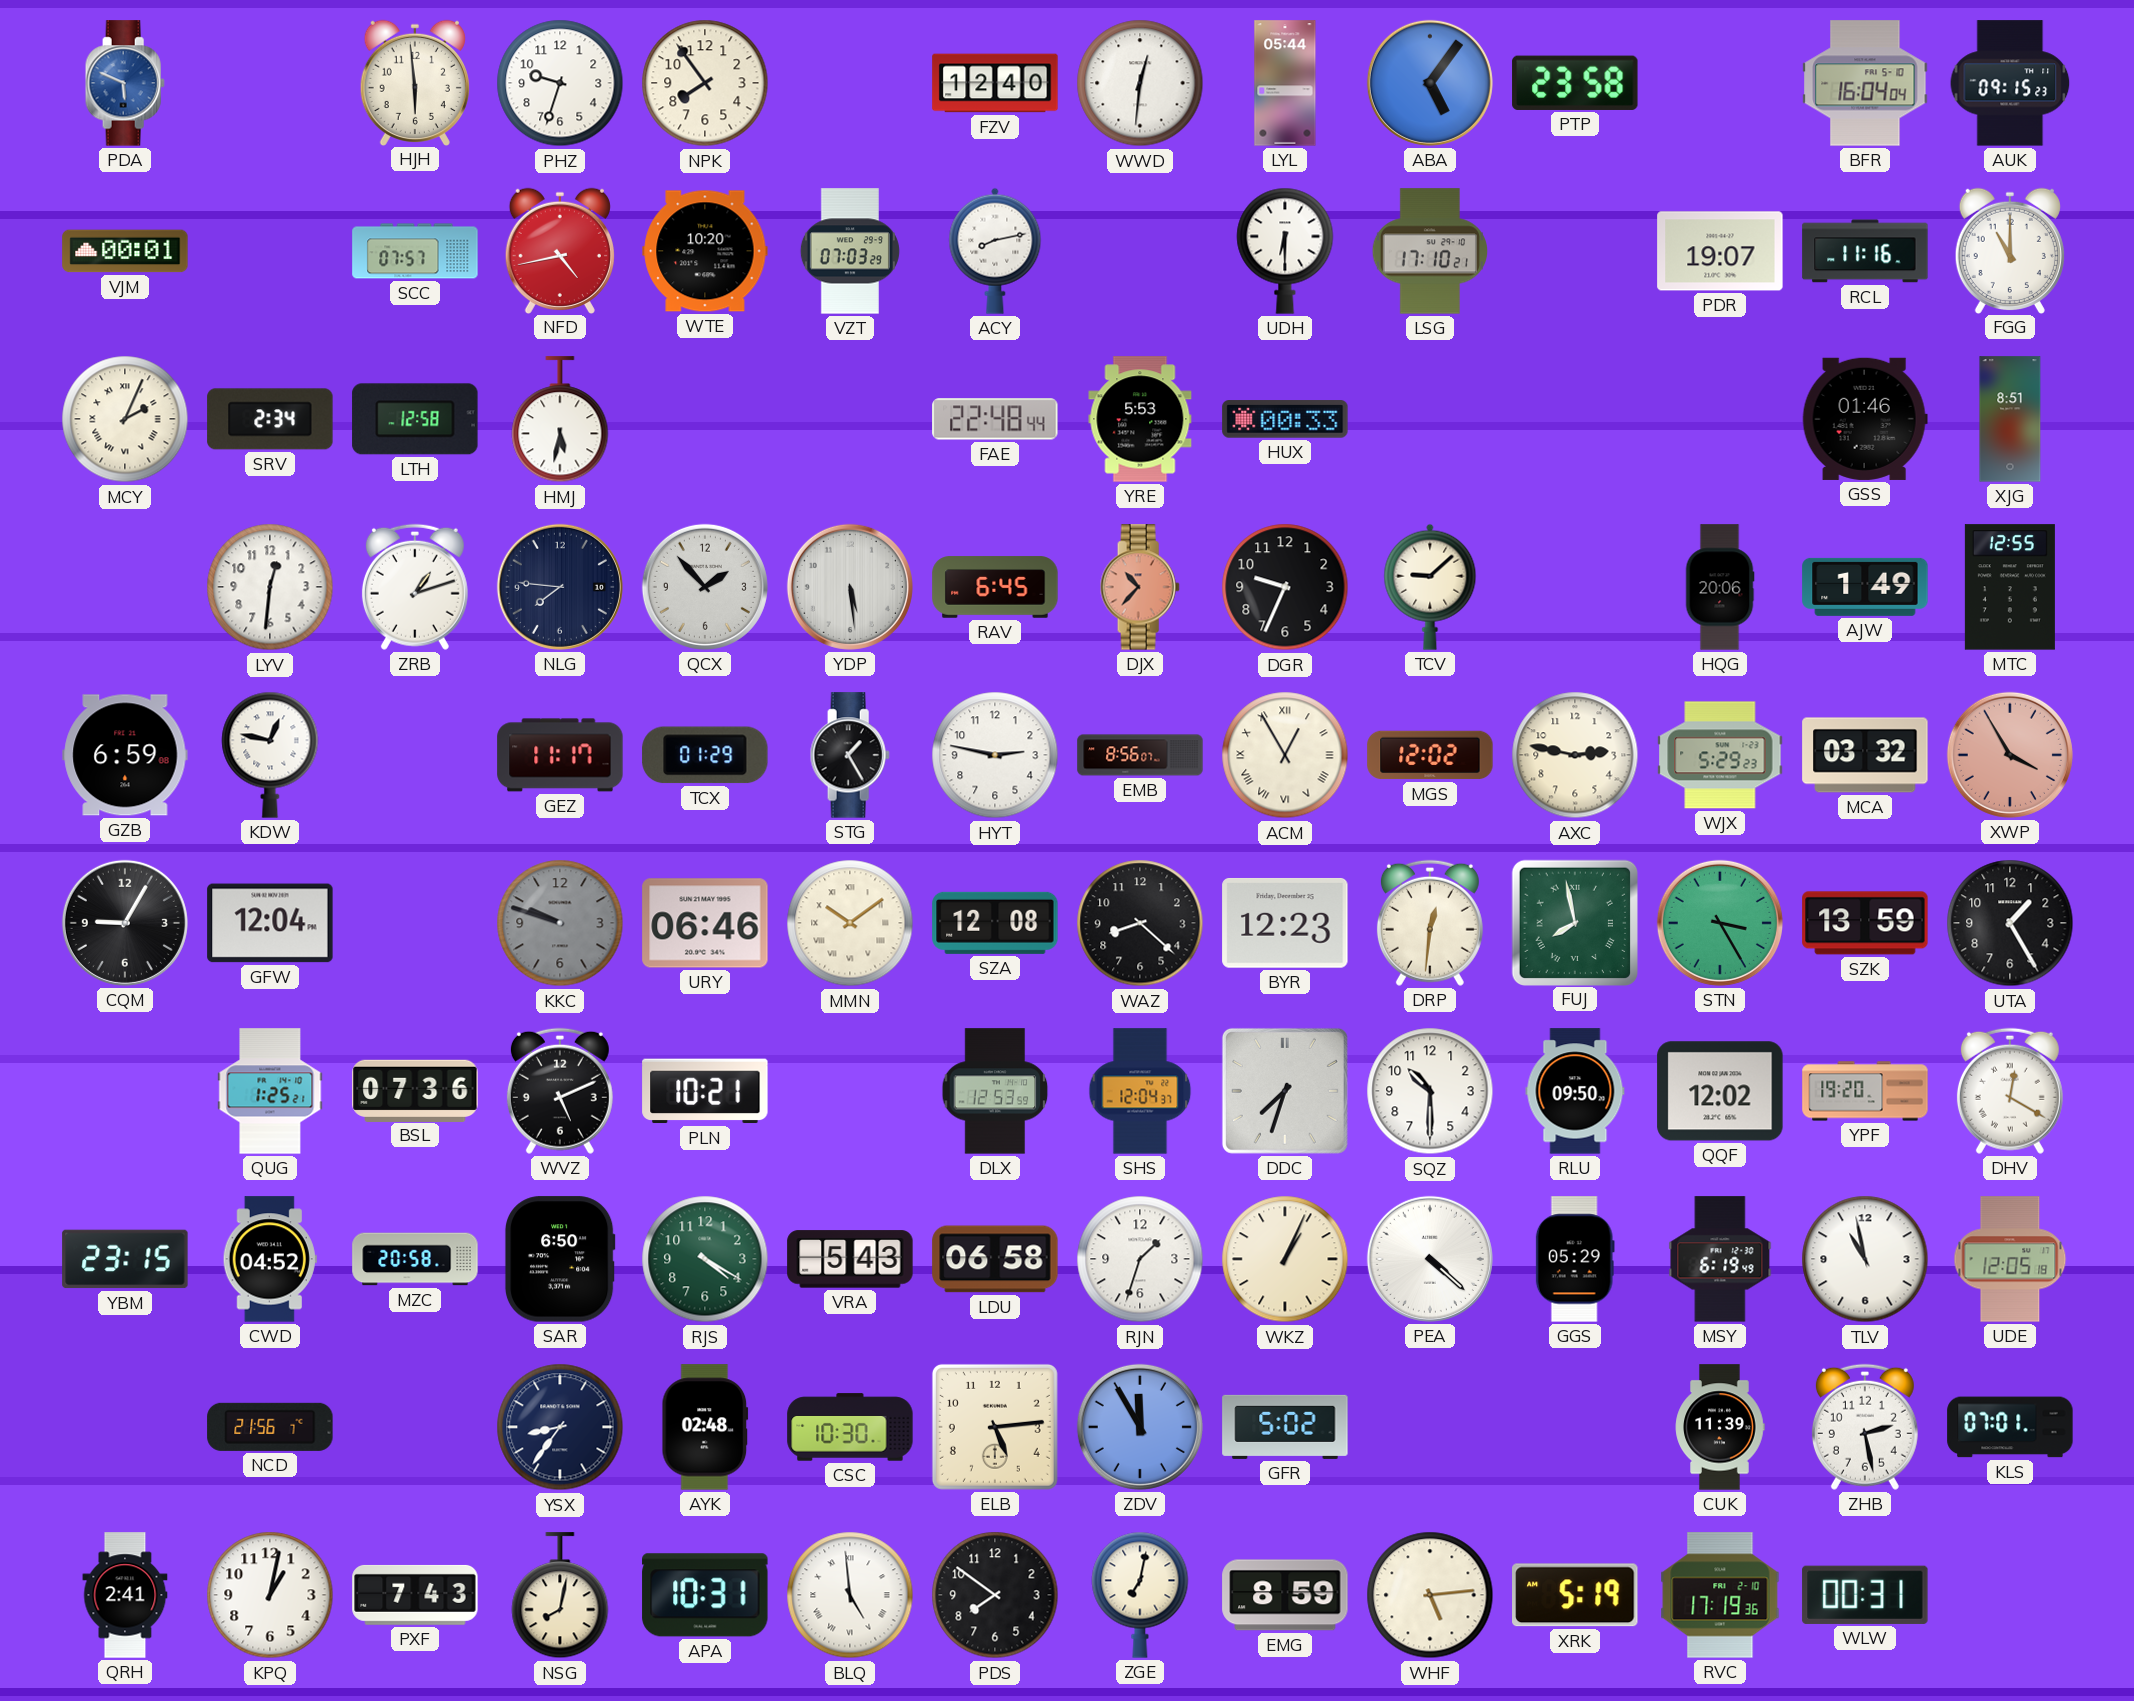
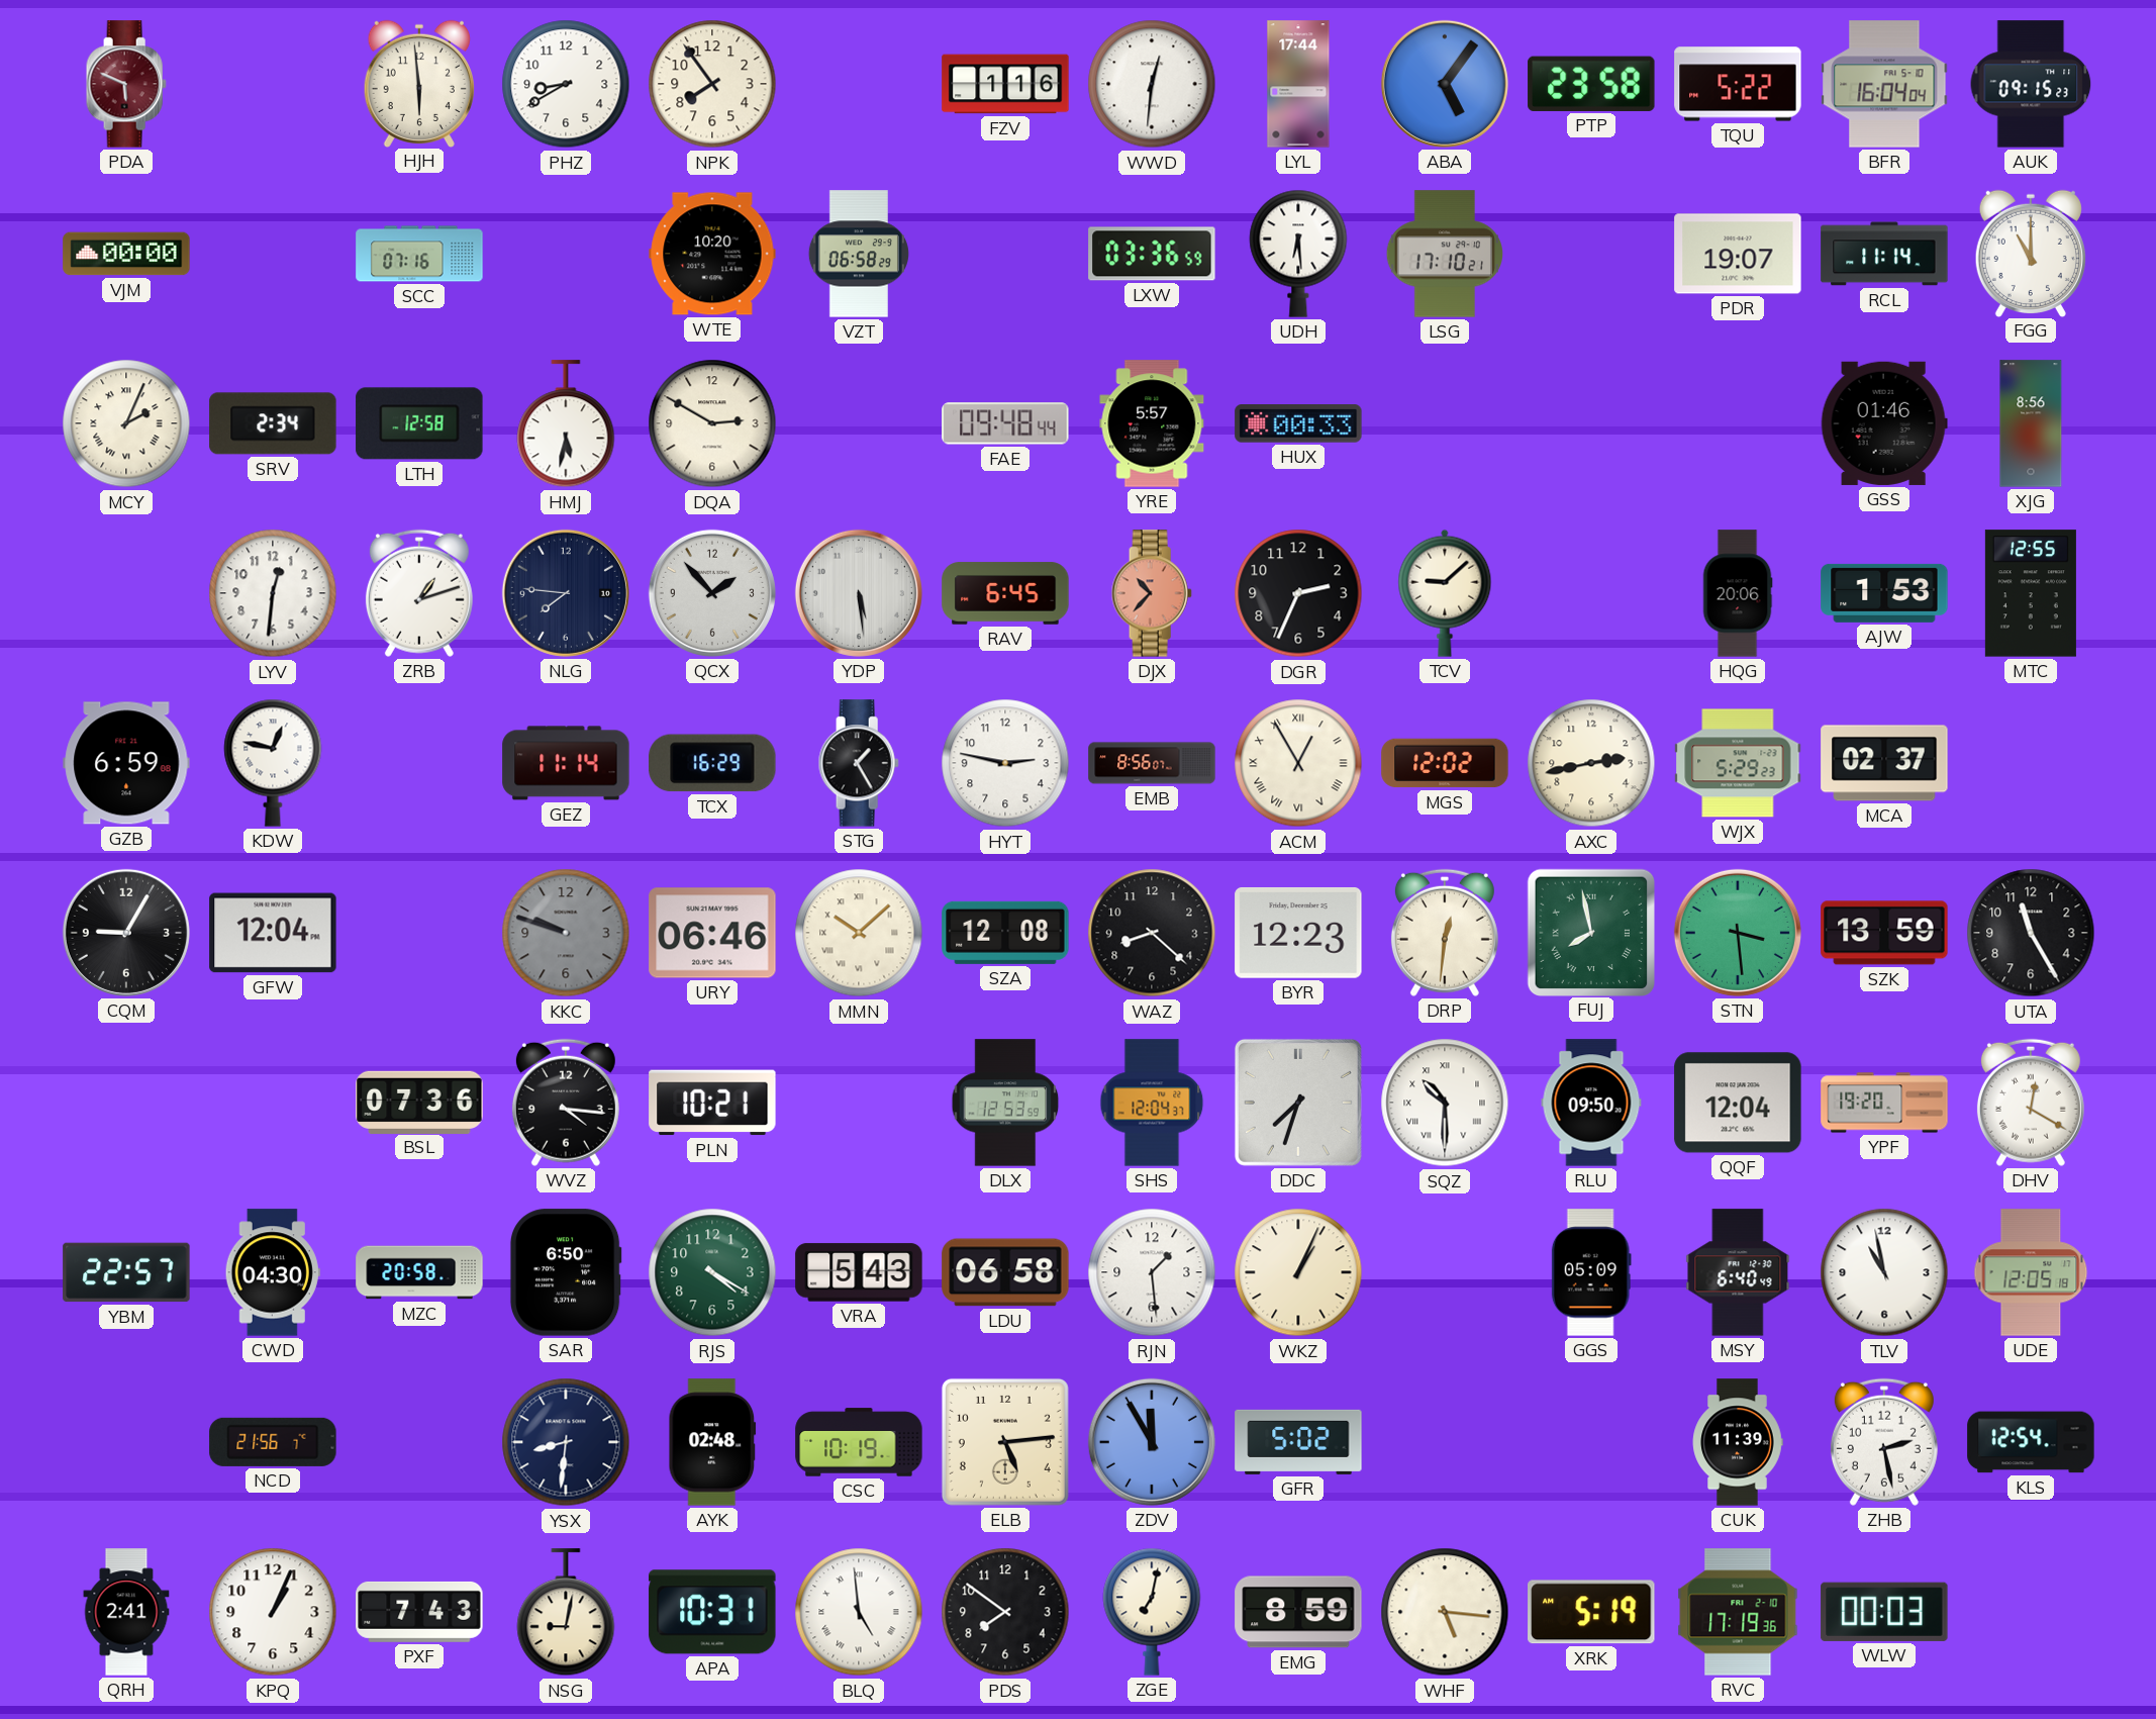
PDA dial: blue -> burgundy
PHZ: 9:33 -> 8:40
FZV: 12:40 -> 1:16
LYL: 05:44 -> 17:44
TQU: none -> 5:22
VJM: 00:01 -> 00:00
SCC: 07:57 -> 07:16
NFD: 4:43 -> none
VZT: 07:03 -> 06:58
ACY: 8:13 -> none
LXW: none -> 03:36
UDH: 6:30 -> 6:29
RCL: 11:16 -> 11:14
DQA: none -> 2:50
FAE: 22:48 -> 09:48
YRE: 5:53 -> 5:57
XJG: 8:51 -> 8:56
DGR: 9:34 -> 2:34
AJW: 1:49 -> 1:53
GEZ: 11:17 -> 11:14
TCX: 01:29 -> 16:29
AXC: 2:47 -> 2:43
MCA: 03:32 -> 02:37
XWP: 3:55 -> none
MMN: 10:09 -> 10:08
STN: 3:25 -> 3:29
UTA: 1:25 -> 11:25
QUG: 1:25 -> none
WVZ: 5:11 -> 4:16
SQZ numerals: Arabic -> Roman
QQF: 12:02 -> 12:04
YBM: 23:15 -> 22:57
CWD: 04:52 -> 04:30
RJN: 1:33 -> 1:29
PEA: 4:22 -> none
GGS: 05:29 -> 05:09
MSY: 6:19 -> 6:40
YSX: 8:36 -> 8:31
CSC: 10:30 -> 10:19
KLS: 07:01 -> 12:54
KPQ: 1:02 -> 1:04
NSG: 8:02 -> 9:02
WHF: 5:14 -> 5:16
WLW: 00:31 -> 00:03
